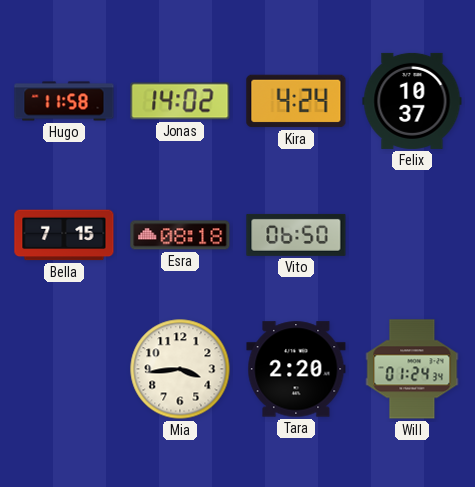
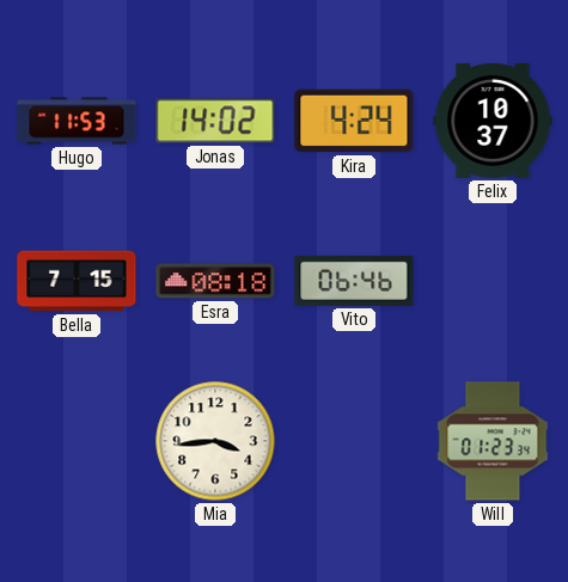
Hugo: 11:58 -> 11:53
Vito: 06:50 -> 06:46
Tara: 2:20 -> none
Will: 01:24 -> 01:23
